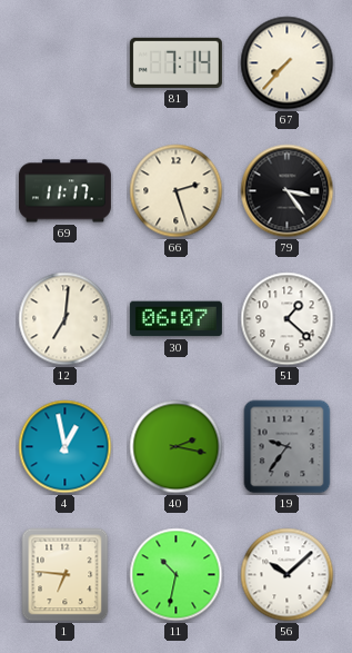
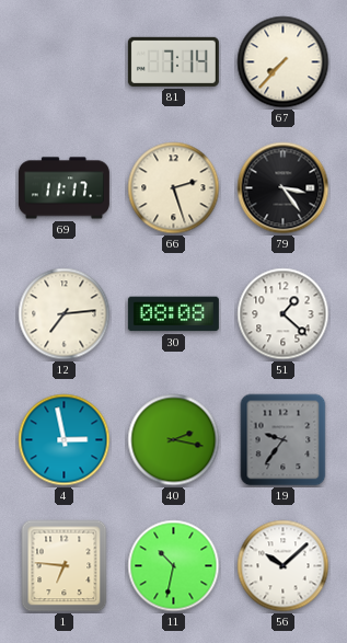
12: 7:01 -> 7:14
30: 06:07 -> 08:08
4: 12:58 -> 2:58
